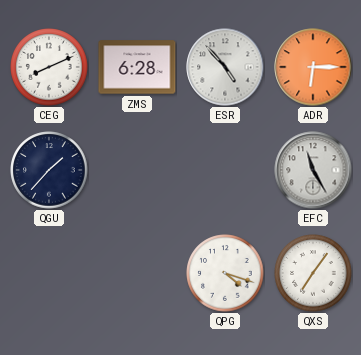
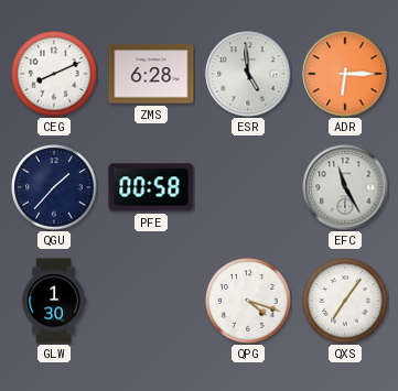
ESR: 4:53 -> 4:59
PFE: none -> 00:58
GLW: none -> 1:30
